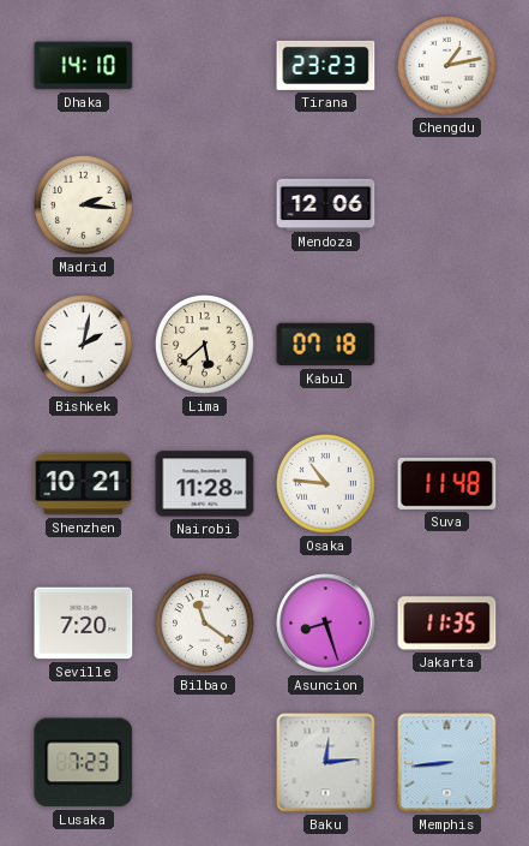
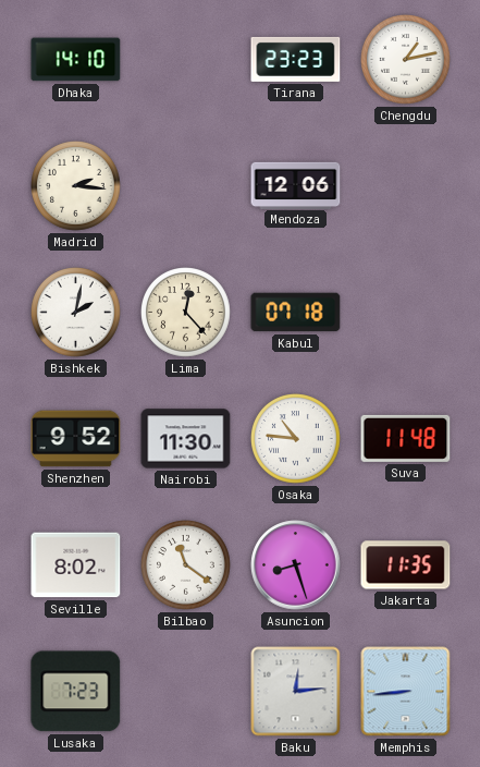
Lima: 5:38 -> 12:23
Shenzhen: 10:21 -> 9:52
Nairobi: 11:28 -> 11:30
Seville: 7:20 -> 8:02
